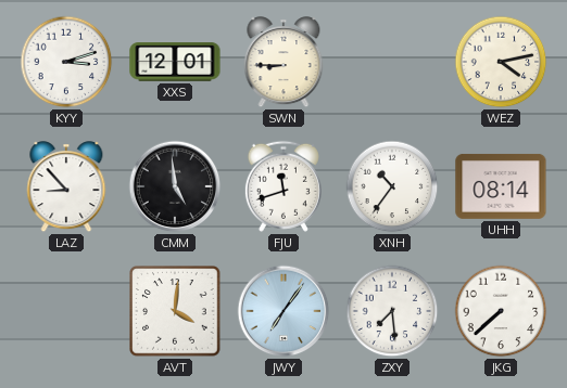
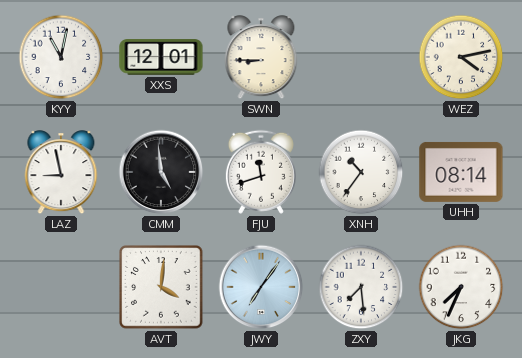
KYY: 3:12 -> 11:02
LAZ: 8:53 -> 8:58
JKG: 7:38 -> 7:34
